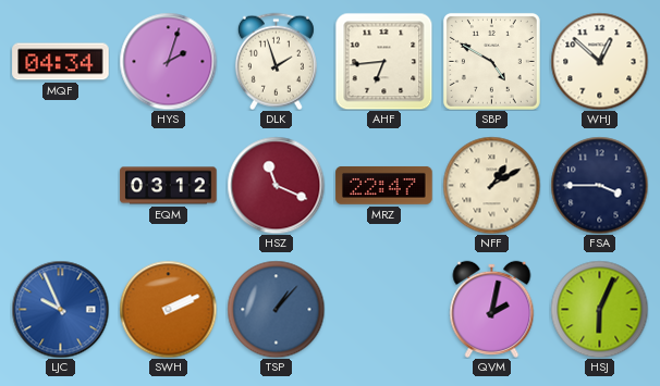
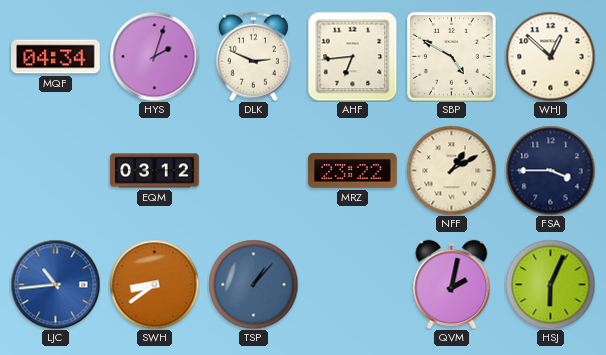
DLK: 1:57 -> 2:49
HSZ: 11:19 -> none
MRZ: 22:47 -> 23:22
LJC: 9:56 -> 10:44
SWH: 2:11 -> 8:39
